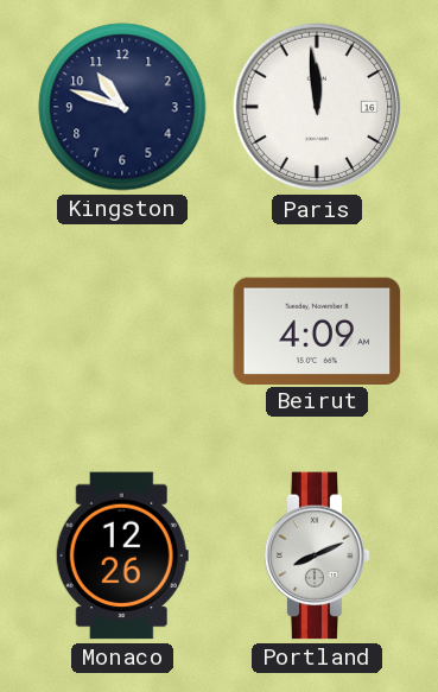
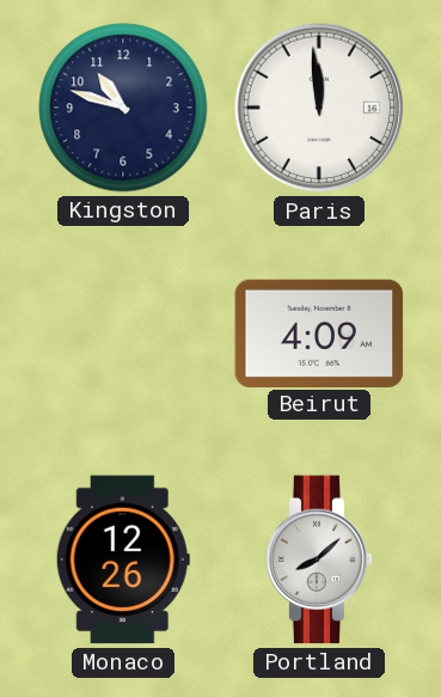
Portland: 8:11 -> 8:08
